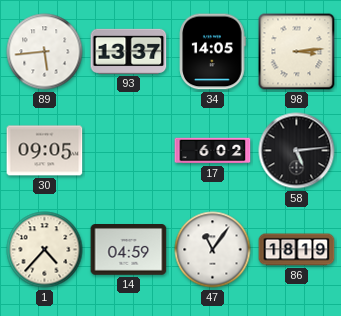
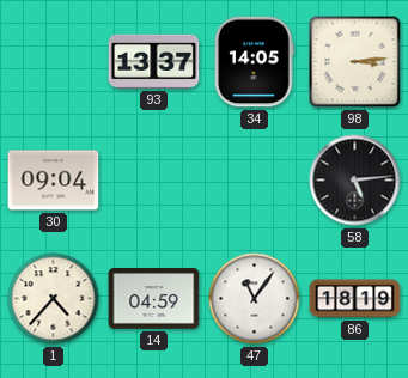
89: 5:44 -> none
30: 09:05 -> 09:04
17: 6:02 -> none
